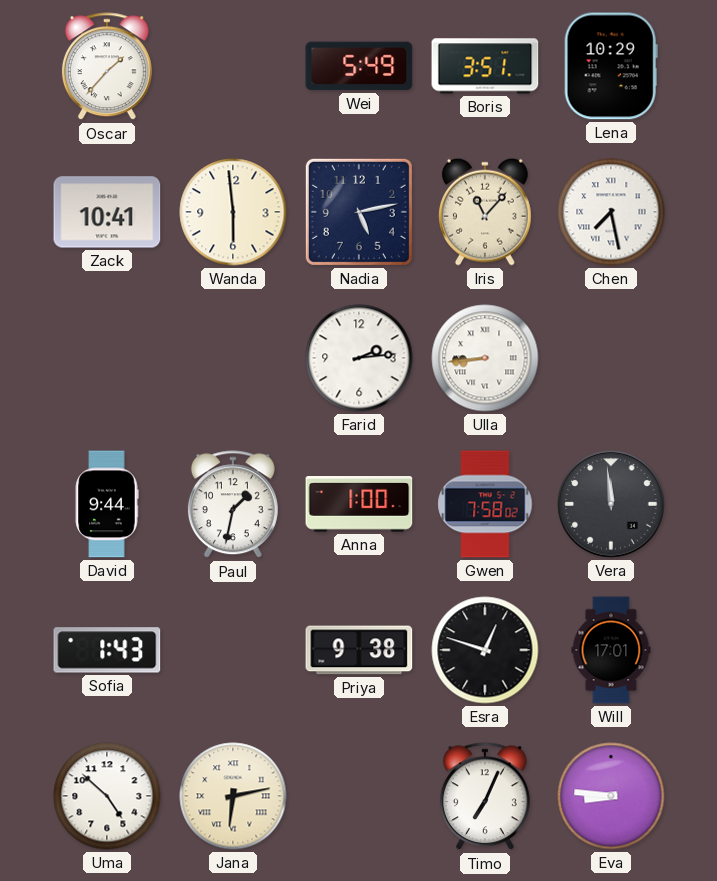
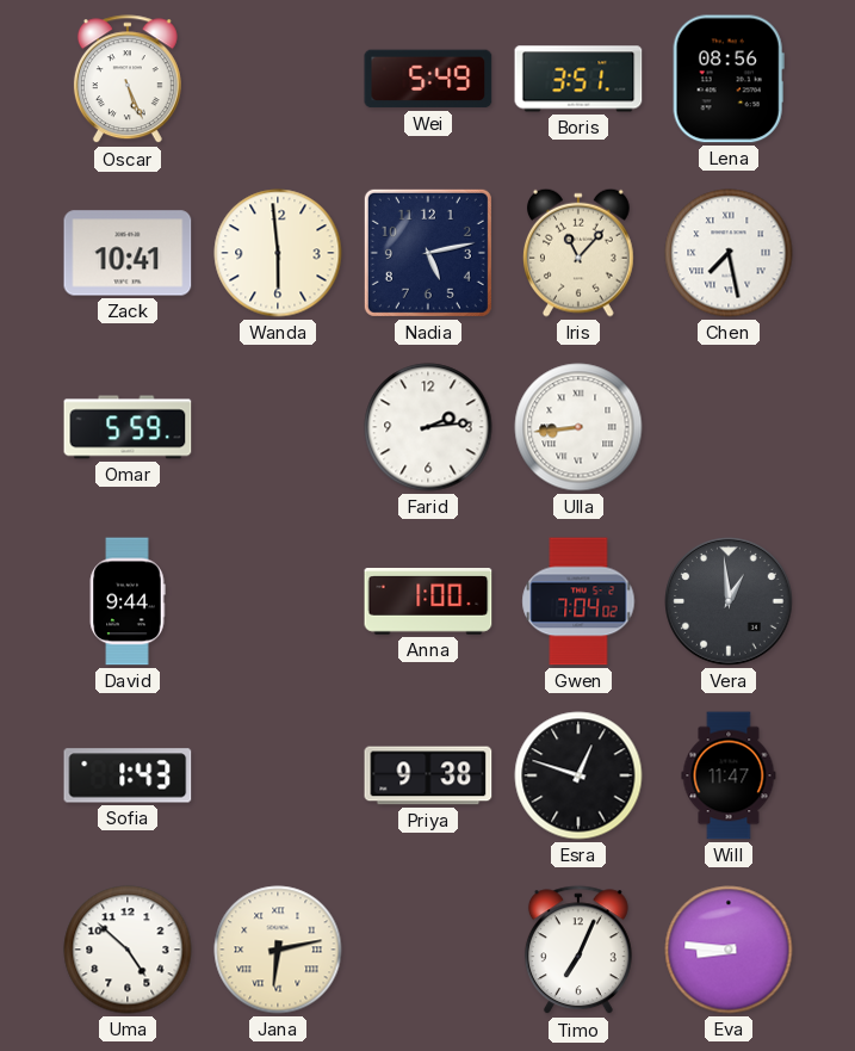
Oscar: 1:37 -> 5:26
Lena: 10:29 -> 08:56
Omar: none -> 5:59
Paul: 1:32 -> none
Gwen: 7:58 -> 7:04
Vera: 11:59 -> 12:59
Will: 17:01 -> 11:47
